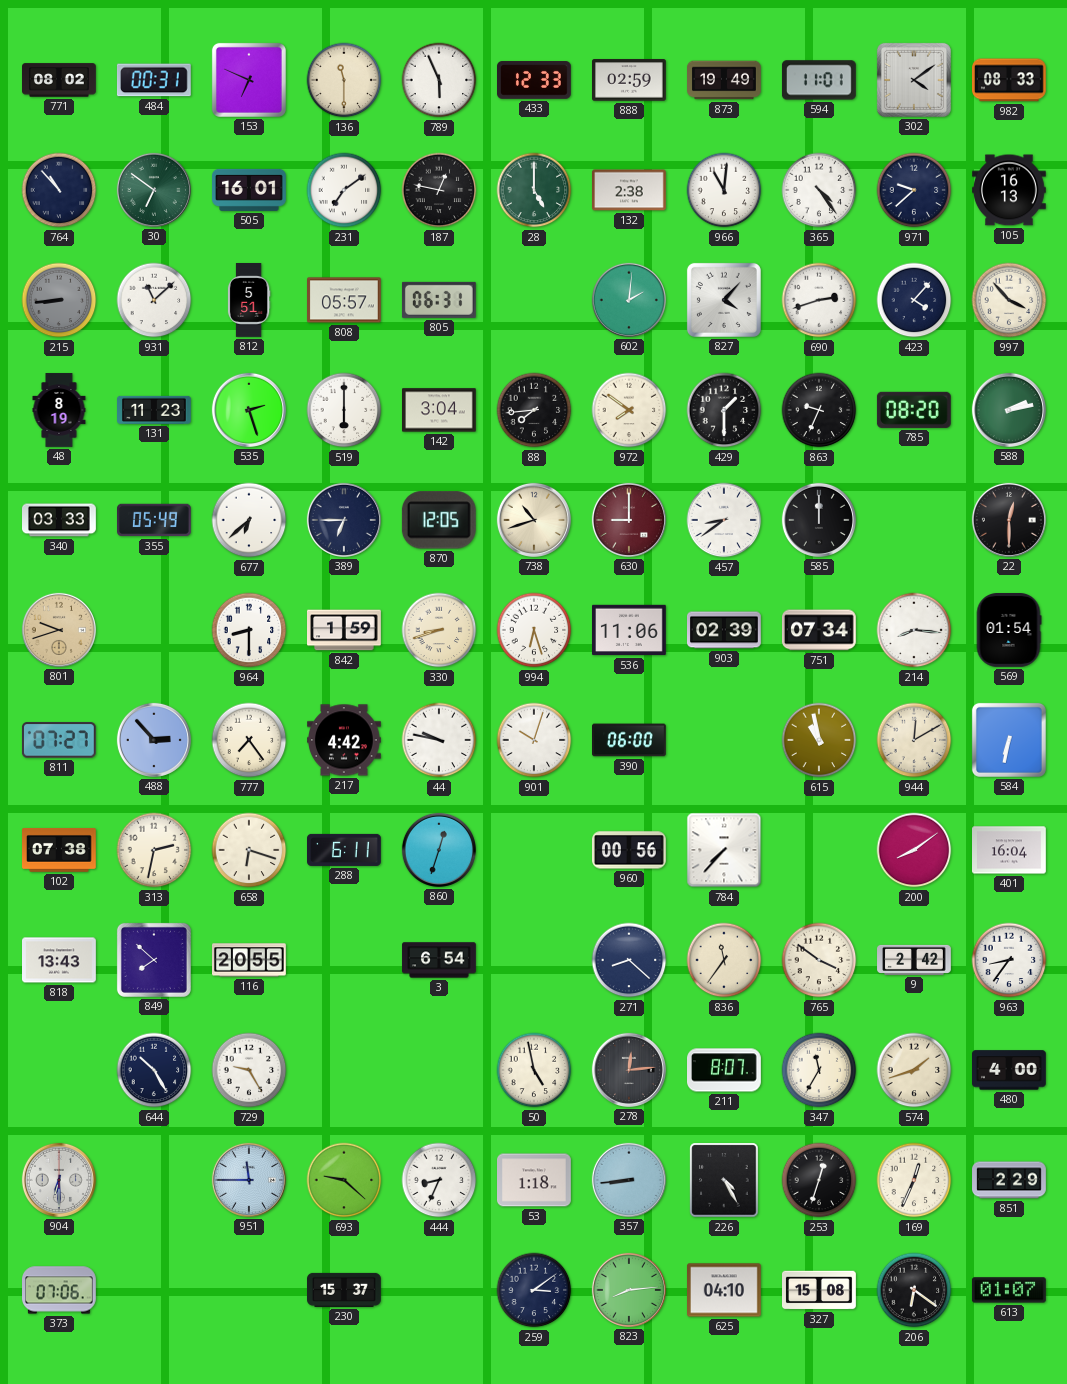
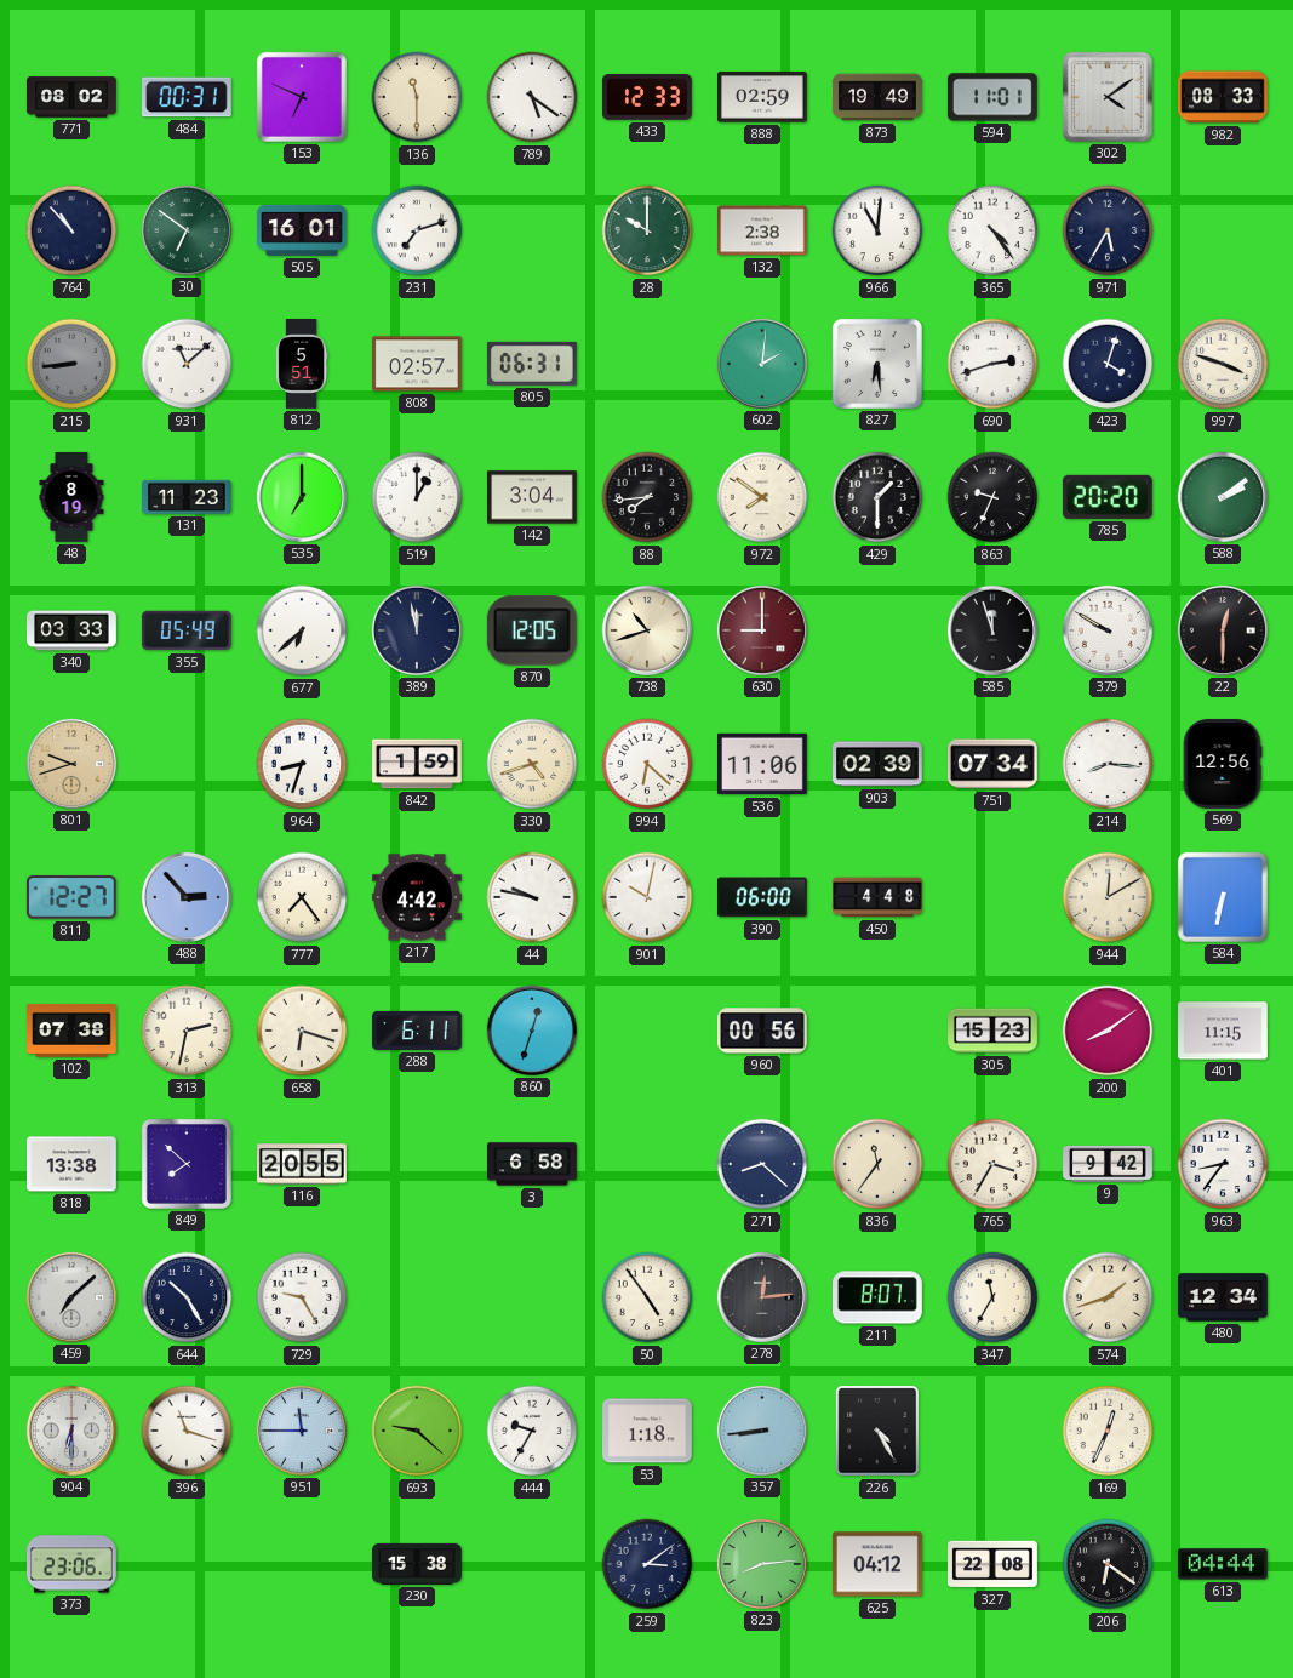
789: 5:56 -> 5:21
231: 7:09 -> 7:12
187: 12:47 -> none
28: 5:00 -> 10:00
971: 9:38 -> 5:35
105: 16:13 -> none
808: 05:57 -> 02:57
827: 4:07 -> 6:29
423: 4:07 -> 4:03
997: 3:53 -> 3:48
535: 2:27 -> 7:00
519: 6:00 -> 1:00
785: 08:20 -> 20:20
588: 2:13 -> 2:09
389: 6:45 -> 11:58
457: 8:39 -> none
585: 12:00 -> 11:57
379: none -> 9:50
964: 8:30 -> 8:33
330: 8:42 -> 4:42
994: 6:27 -> 6:22
569: 01:54 -> 12:56
811: 07:27 -> 12:27
901: 10:03 -> 10:02
450: none -> 4:48
615: 10:58 -> none
784: 7:37 -> none
305: none -> 15:23
401: 16:04 -> 11:15
818: 13:43 -> 13:38
3: 6:54 -> 6:58
765: 3:51 -> 3:35
9: 2:42 -> 9:42
459: none -> 7:08
50: 4:58 -> 4:54
480: 4:00 -> 12:34
396: none -> 11:18
444: 8:34 -> 9:35
253: 12:33 -> none
851: 2:29 -> none
373: 07:06 -> 23:06
230: 15:37 -> 15:38
625: 04:10 -> 04:12
327: 15:08 -> 22:08
613: 01:07 -> 04:44
